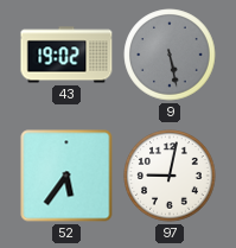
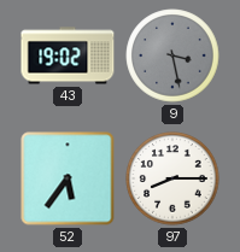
9: 5:28 -> 3:28
97: 9:02 -> 8:15
